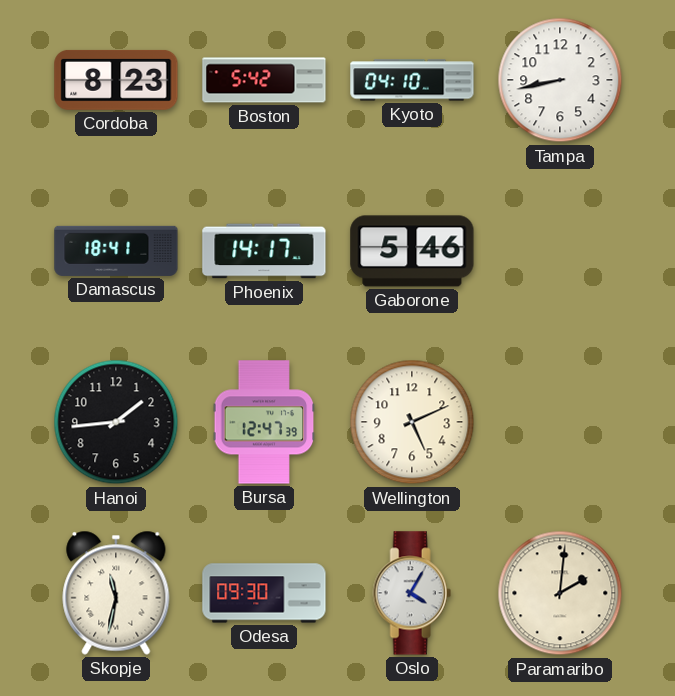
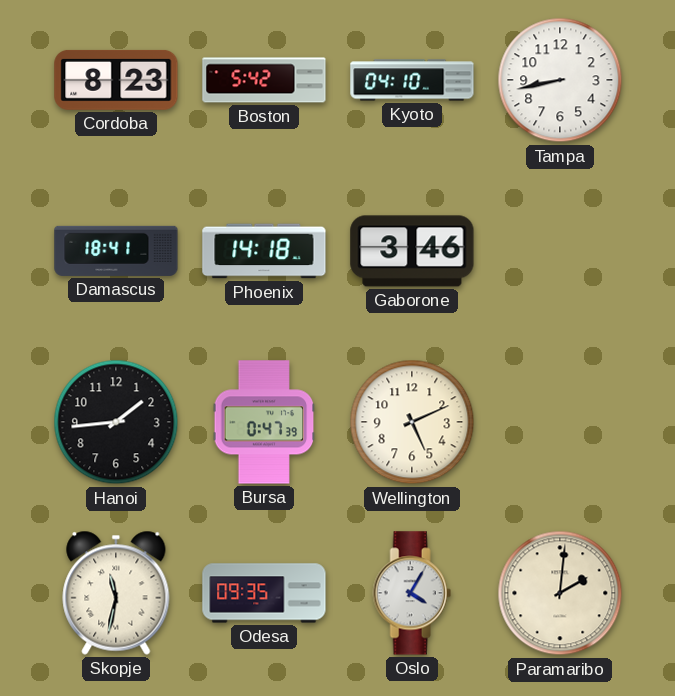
Phoenix: 14:17 -> 14:18
Gaborone: 5:46 -> 3:46
Bursa: 12:47 -> 0:47
Odesa: 09:30 -> 09:35
